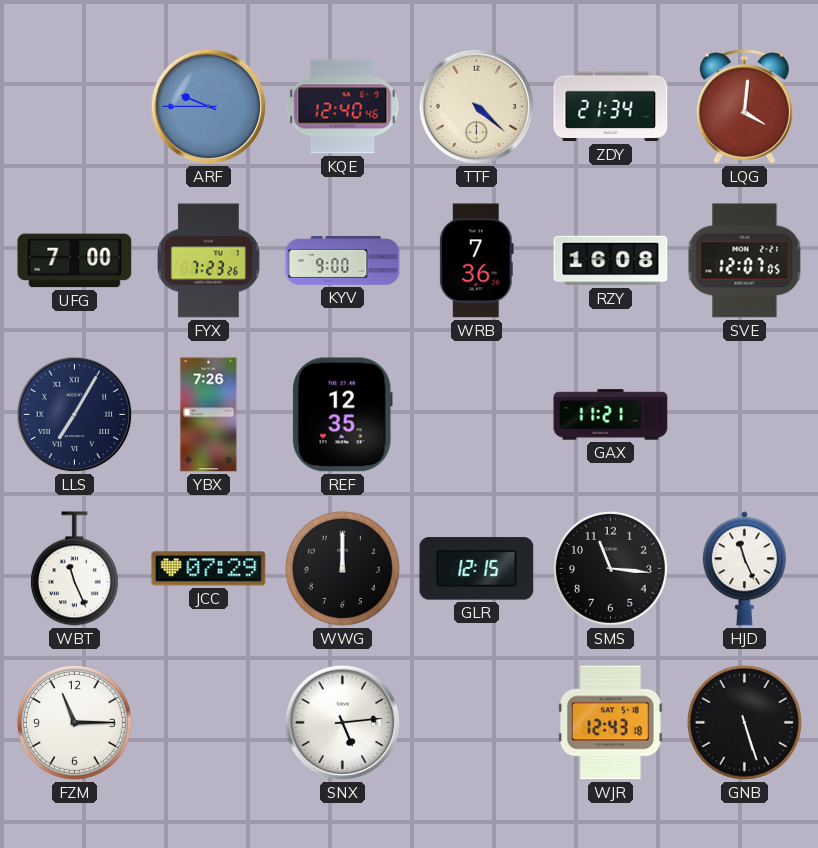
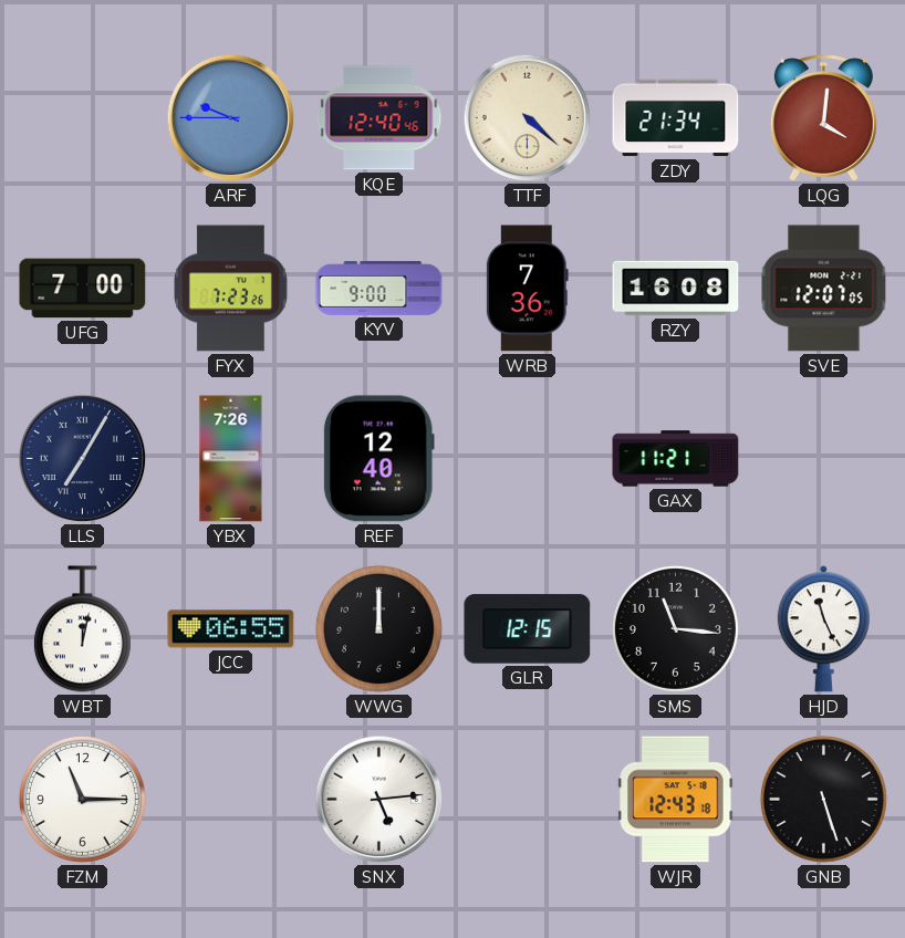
REF: 12:35 -> 12:40
WBT: 11:26 -> 12:02
JCC: 07:29 -> 06:55
